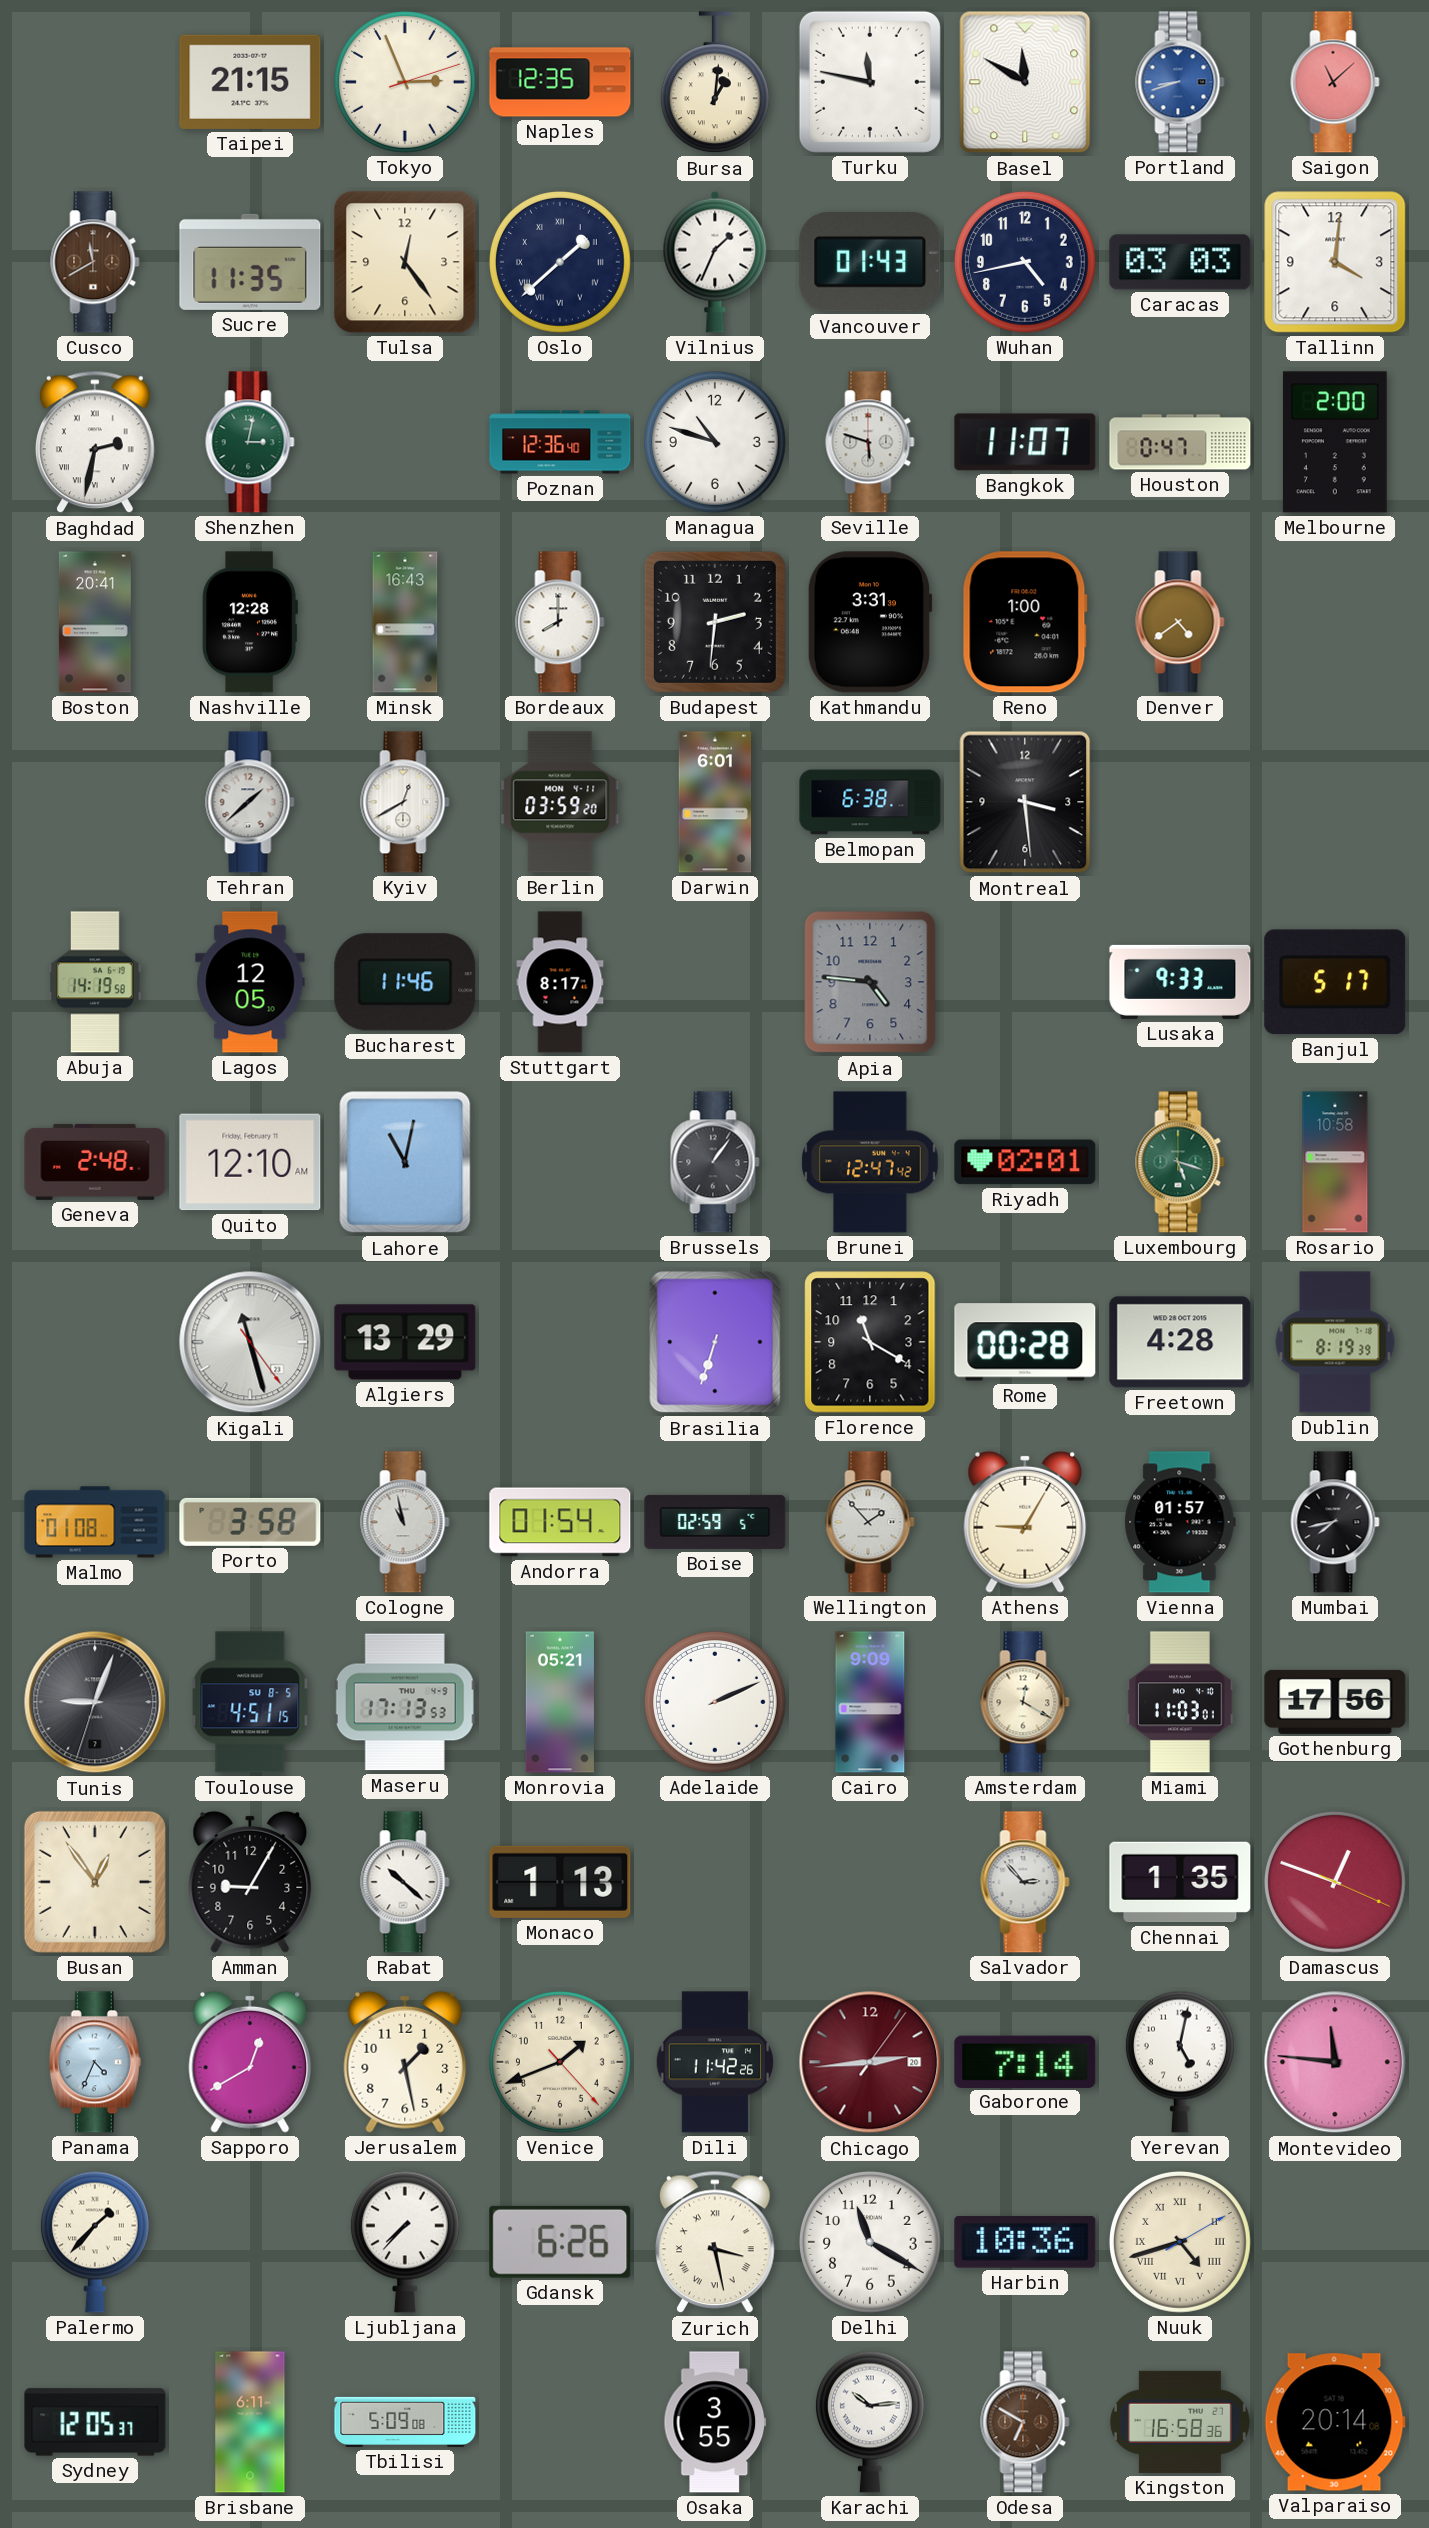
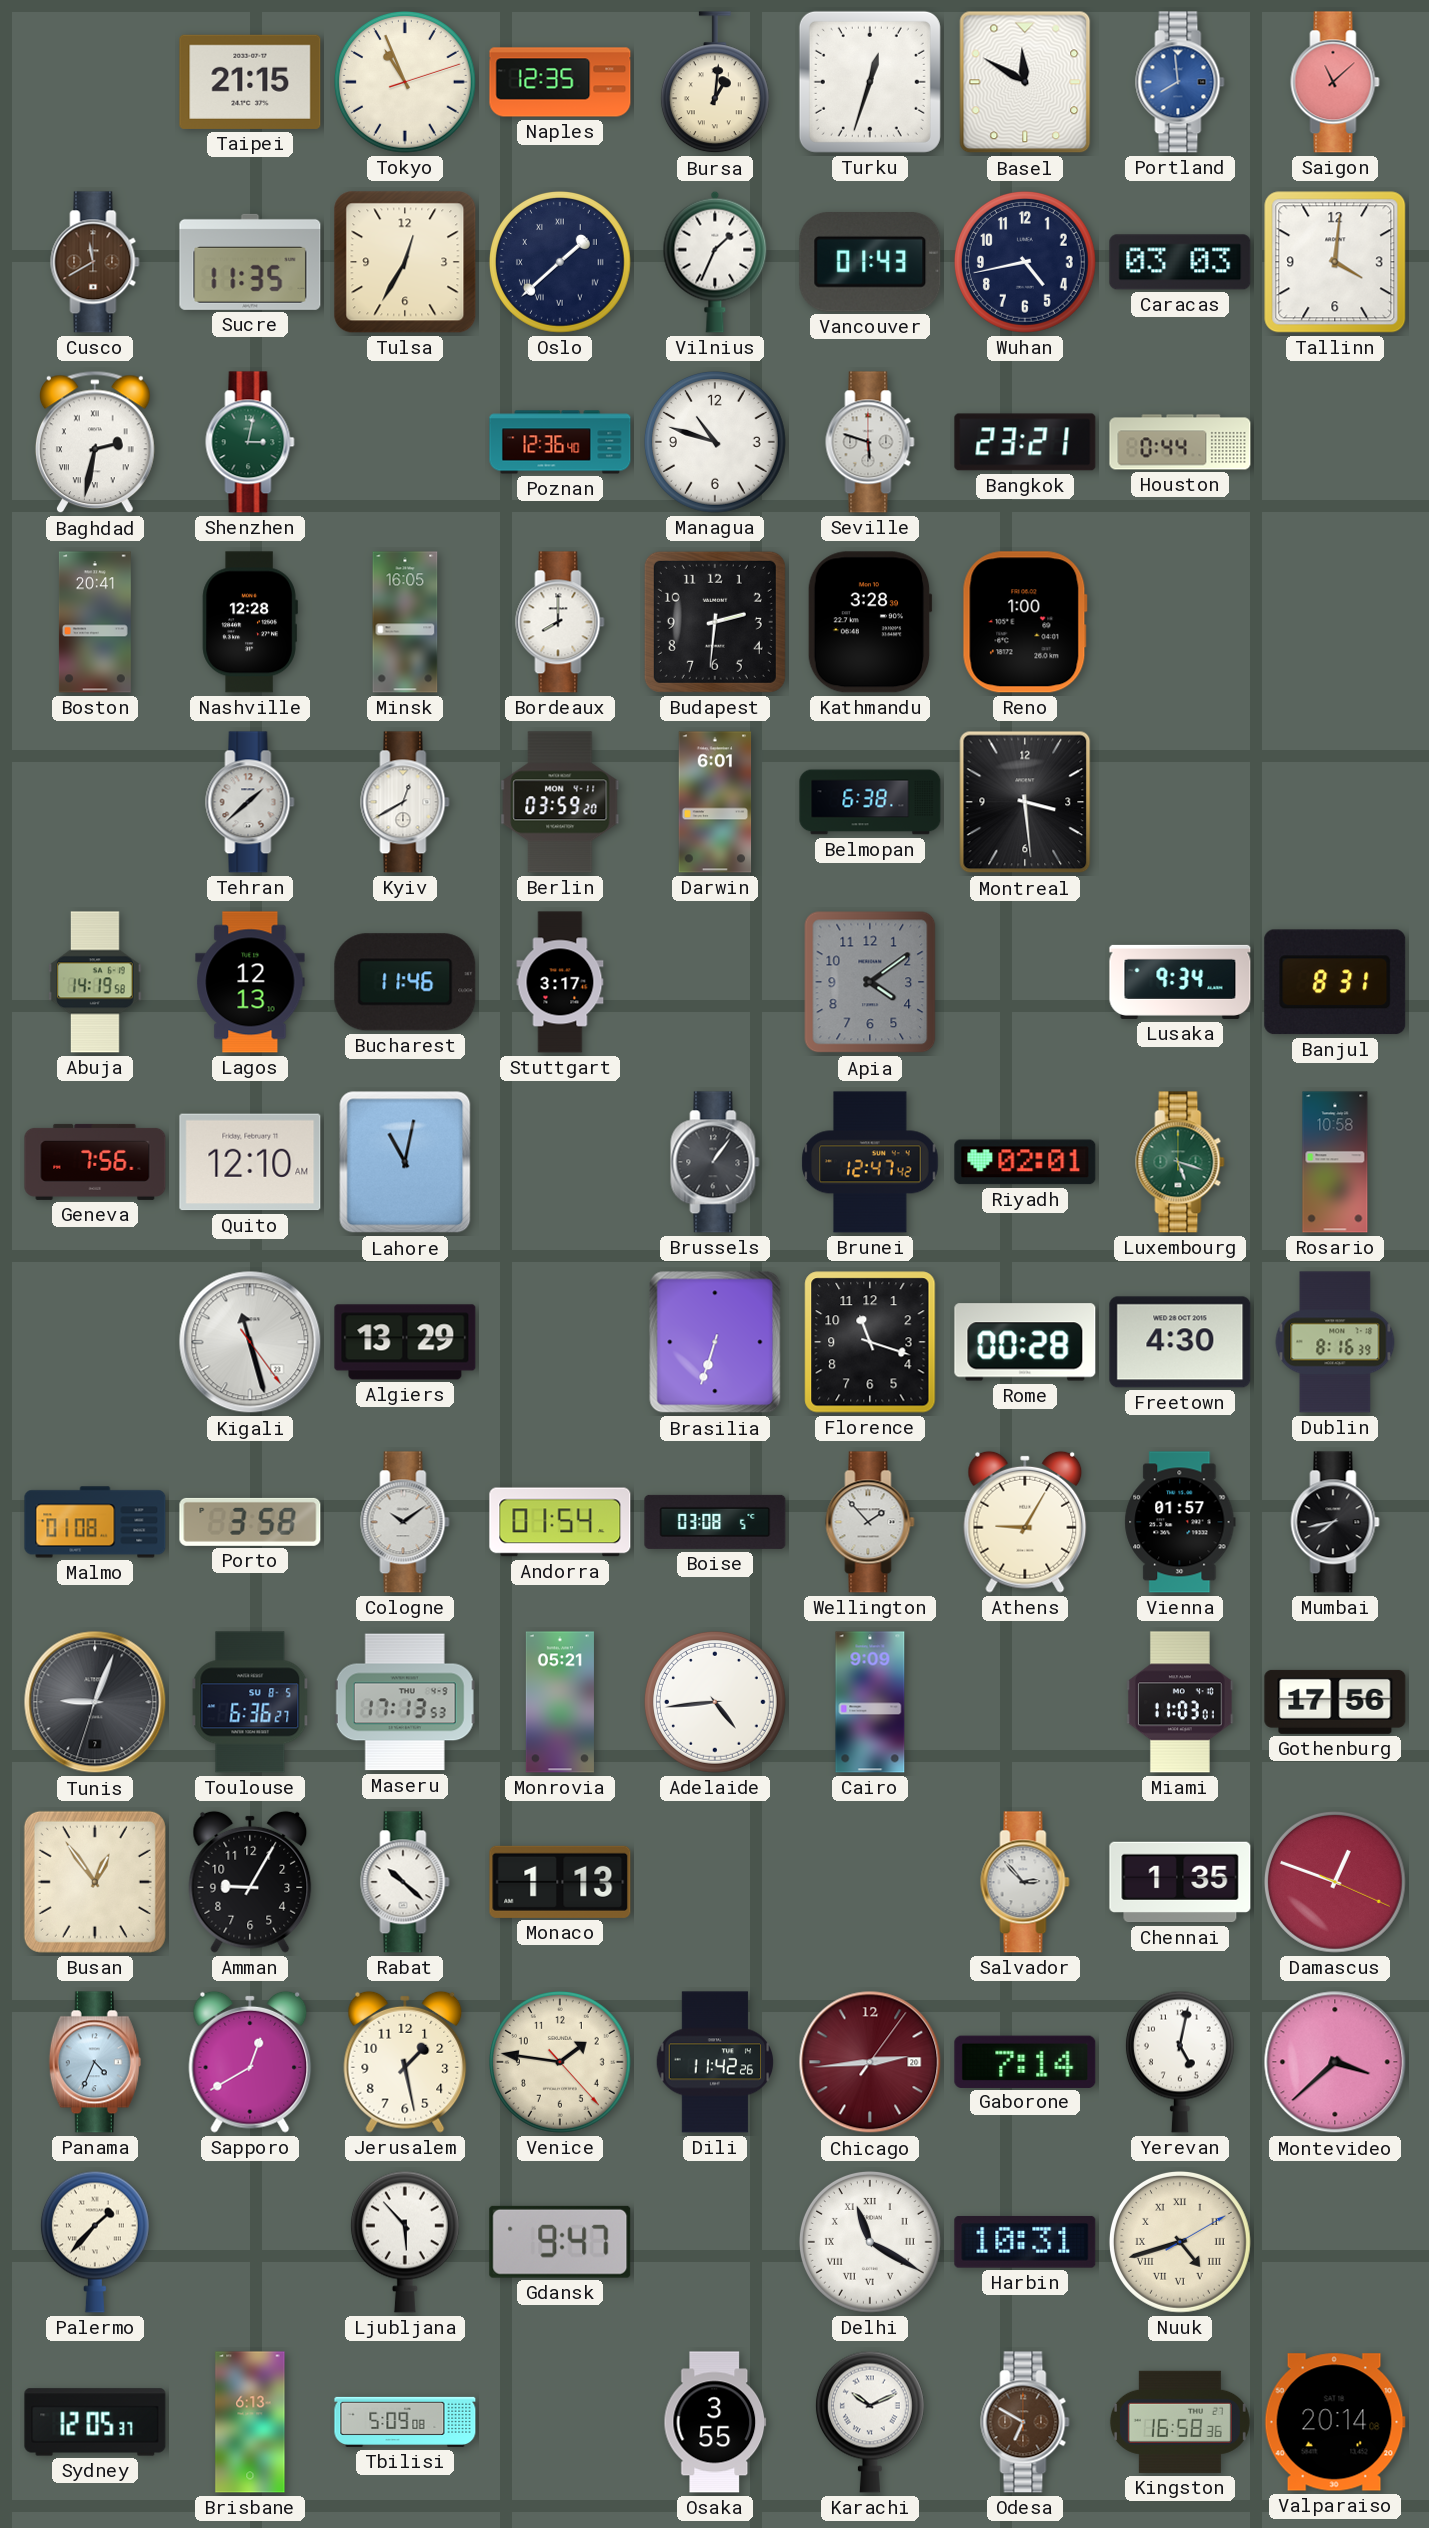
Tokyo: 2:56 -> 10:56
Turku: 11:47 -> 12:33
Portland: 8:42 -> 7:59
Tulsa: 12:24 -> 12:35
Bangkok: 11:07 -> 23:21
Houston: 0:47 -> 0:44
Melbourne: 2:00 -> none
Minsk: 16:43 -> 16:05
Kathmandu: 3:31 -> 3:28
Denver: 4:39 -> none
Lagos: 12:05 -> 12:13
Stuttgart: 8:17 -> 3:17
Apia: 4:46 -> 4:09
Lusaka: 9:33 -> 9:34
Banjul: 5:17 -> 8:31
Geneva: 2:48 -> 7:56
Florence: 11:20 -> 11:18
Freetown: 4:28 -> 4:30
Dublin: 8:19 -> 8:16
Cologne: 10:58 -> 10:09
Boise: 02:59 -> 03:08
Toulouse: 4:51 -> 6:36
Adelaide: 2:11 -> 4:44
Amsterdam: 12:20 -> none
Venice: 1:41 -> 1:46
Montevideo: 11:46 -> 3:38
Ljubljana: 7:37 -> 5:53
Gdansk: 6:26 -> 9:47
Zurich: 3:28 -> none
Delhi numerals: Arabic -> Roman
Harbin: 10:36 -> 10:31
Brisbane: 6:11 -> 6:13
Karachi: 10:14 -> 10:11
